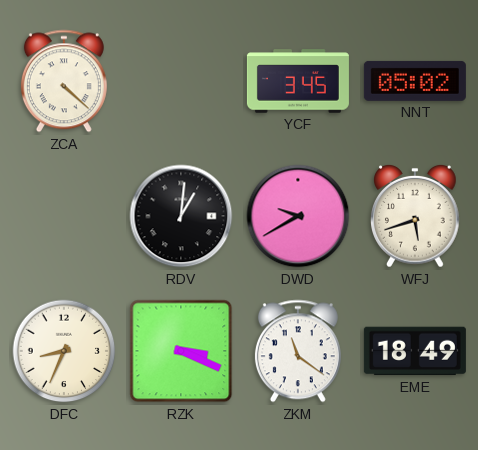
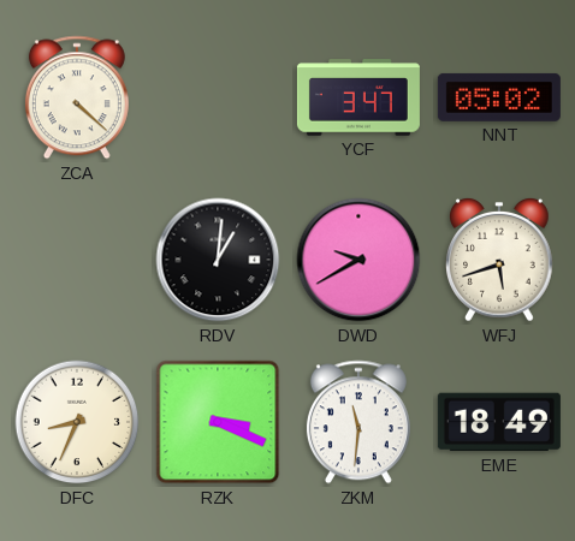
YCF: 3:45 -> 3:47
ZKM: 11:21 -> 11:31
